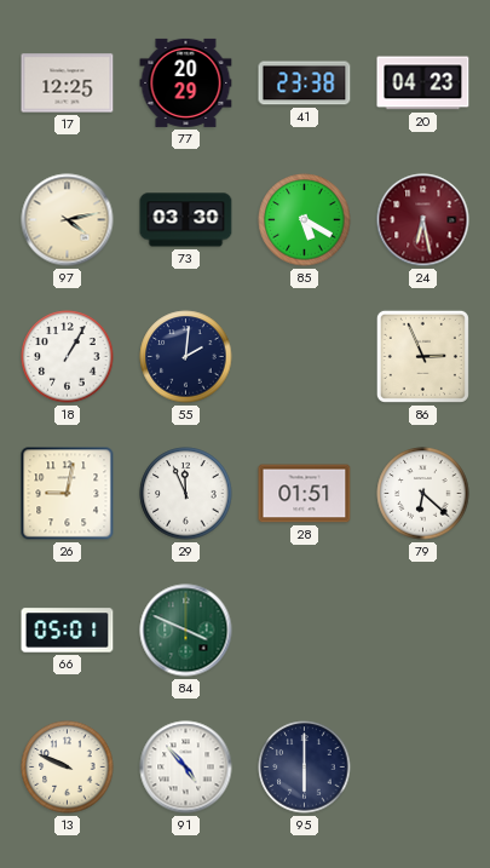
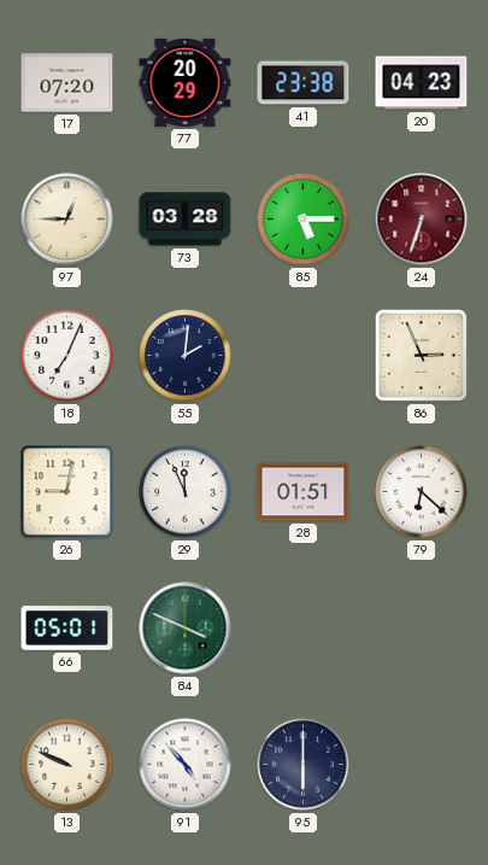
17: 12:25 -> 07:20
97: 4:13 -> 12:45
73: 03:30 -> 03:28
85: 5:20 -> 5:15
24: 6:28 -> 6:33
18: 1:05 -> 7:04
